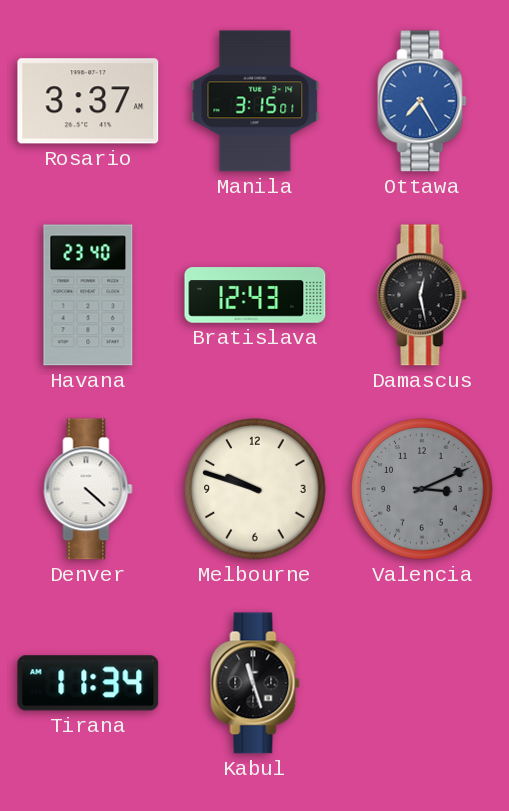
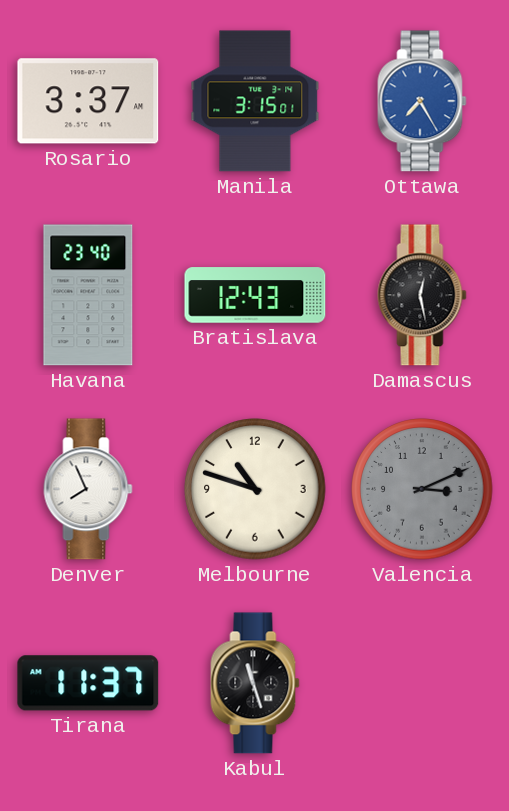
Denver: 4:22 -> 7:56
Melbourne: 9:48 -> 10:48
Tirana: 11:34 -> 11:37
